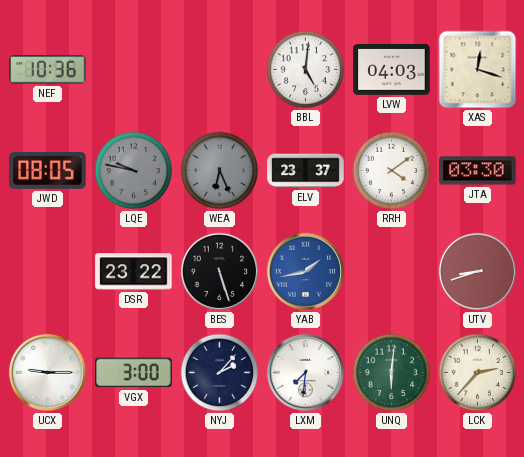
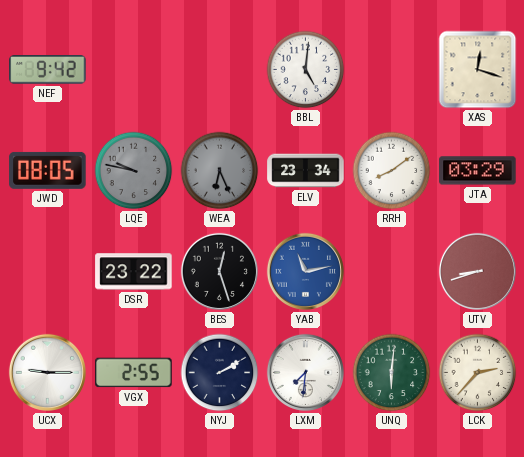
NEF: 10:36 -> 9:42
LVW: 04:03 -> none
ELV: 23:37 -> 23:34
RRH: 4:09 -> 8:09
JTA: 03:30 -> 03:29
BES: 5:27 -> 12:27
YAB: 1:43 -> 11:13
VGX: 3:00 -> 2:55
NYJ: 2:07 -> 2:10
